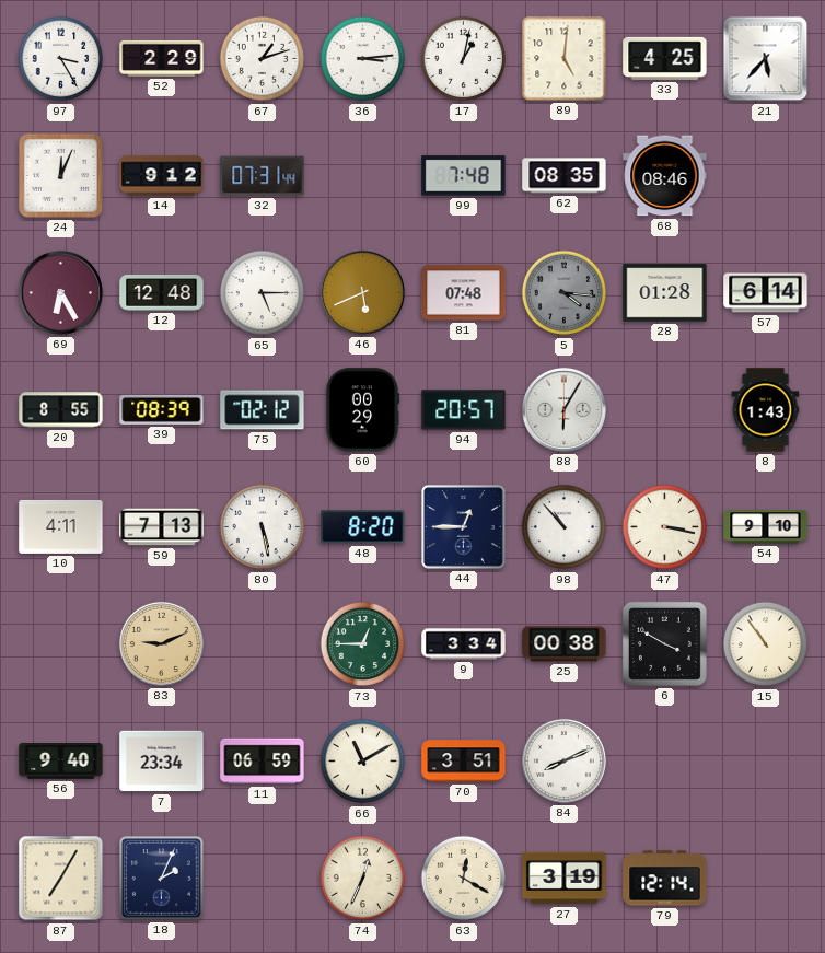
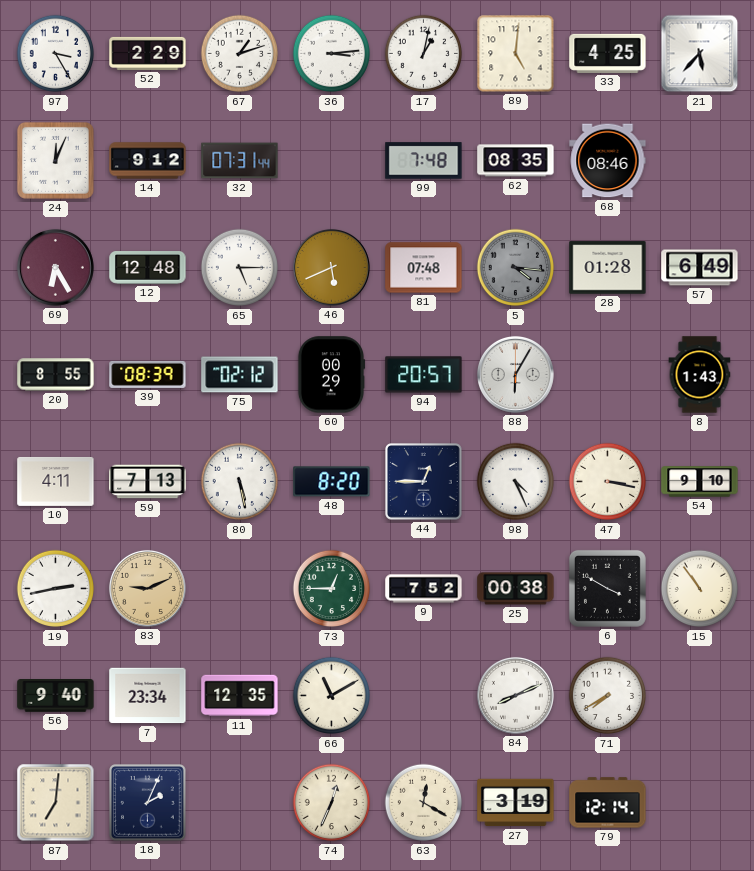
57: 6:14 -> 6:49
98: 10:53 -> 4:26
19: none -> 2:43
9: 3:34 -> 7:52
11: 06:59 -> 12:35
70: 3:51 -> none
71: none -> 7:40
87: 7:05 -> 7:01
